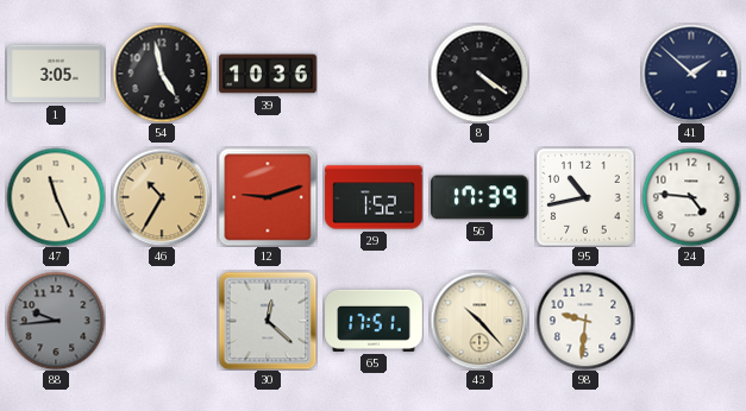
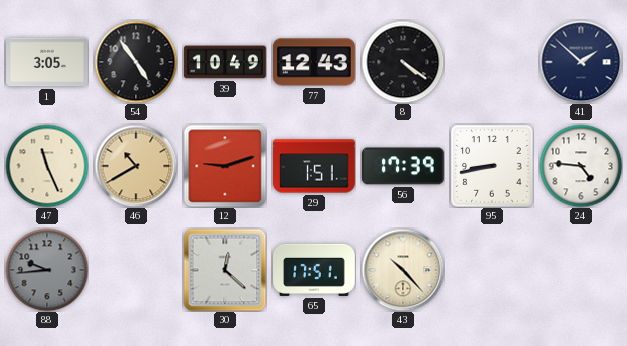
54: 4:58 -> 4:54
39: 10:36 -> 10:49
77: none -> 12:43
46: 10:35 -> 10:40
29: 1:52 -> 1:51
95: 10:43 -> 8:43
98: 9:31 -> none
